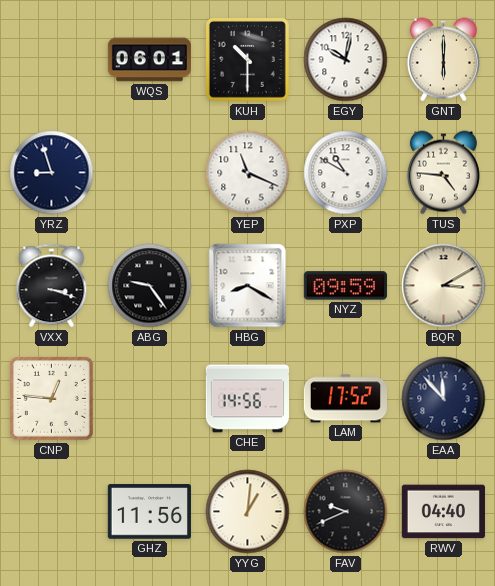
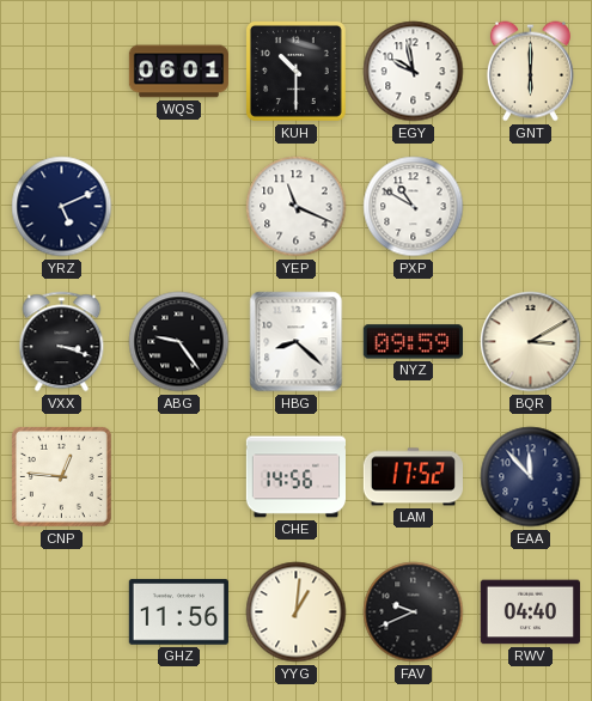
EGY: 10:02 -> 9:58
YRZ: 8:57 -> 5:11
TUS: 4:46 -> none
HBG: 8:20 -> 8:22
